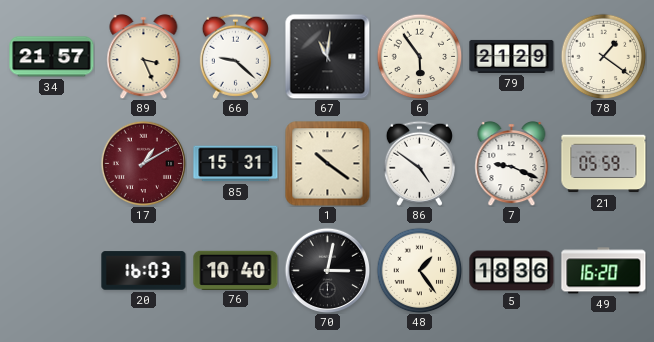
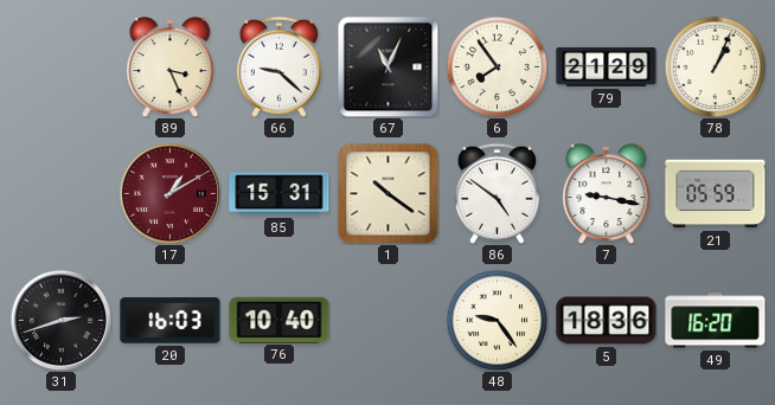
34: 21:57 -> none
67: 11:01 -> 11:04
6: 5:54 -> 7:54
78: 1:21 -> 1:04
7: 9:19 -> 9:17
31: none -> 2:42
70: 3:02 -> none
48: 1:24 -> 9:24
